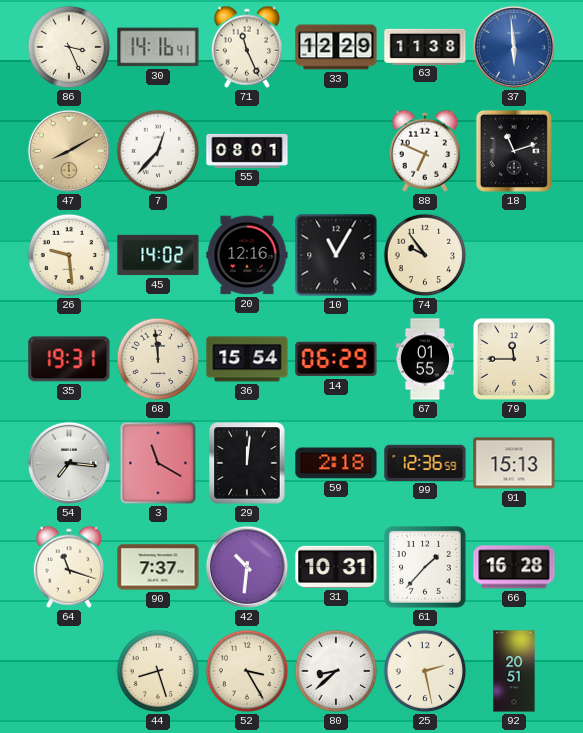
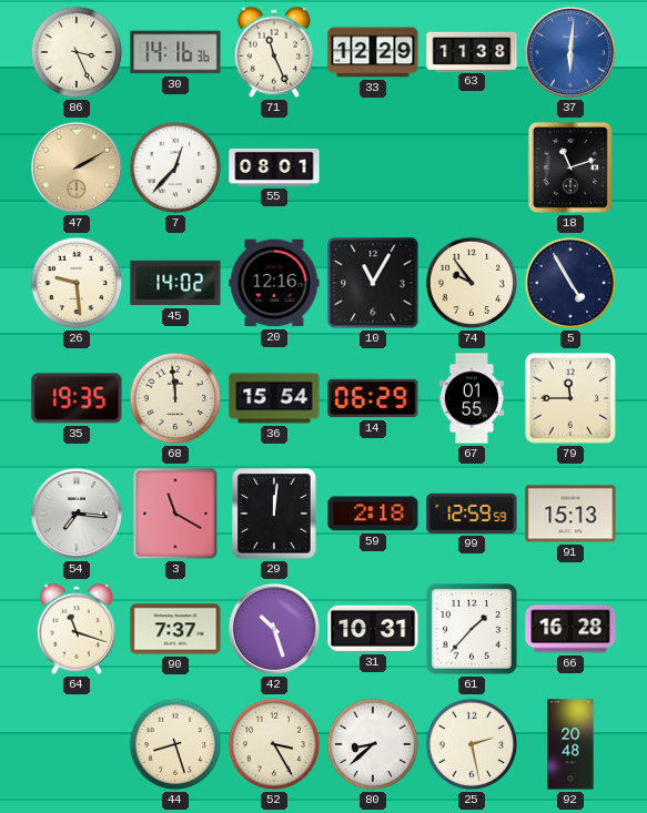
30: 14:16:41 -> 14:16:36
37: 5:59 -> 6:01
47: 8:10 -> 2:10
88: 6:49 -> none
5: none -> 4:55
35: 19:31 -> 19:35
99: 12:36 -> 12:59
42: 10:31 -> 10:27
92: 20:51 -> 20:48
